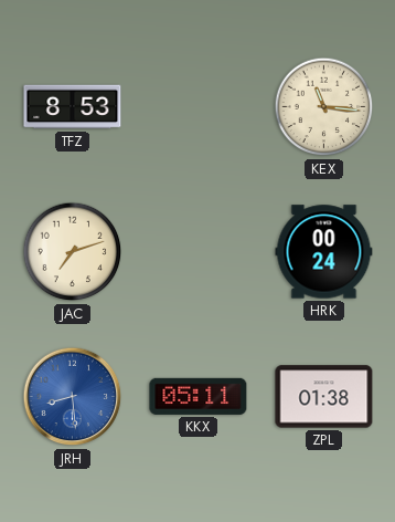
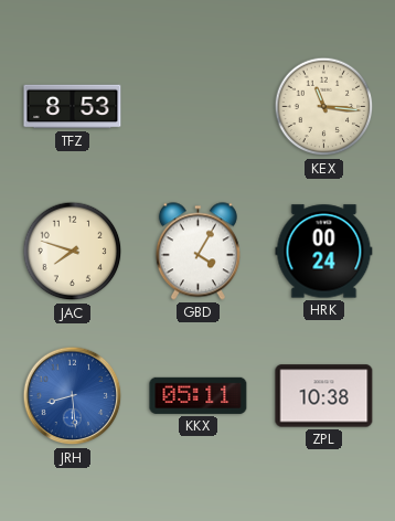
JAC: 7:12 -> 7:48
GBD: none -> 4:05
ZPL: 01:38 -> 10:38
